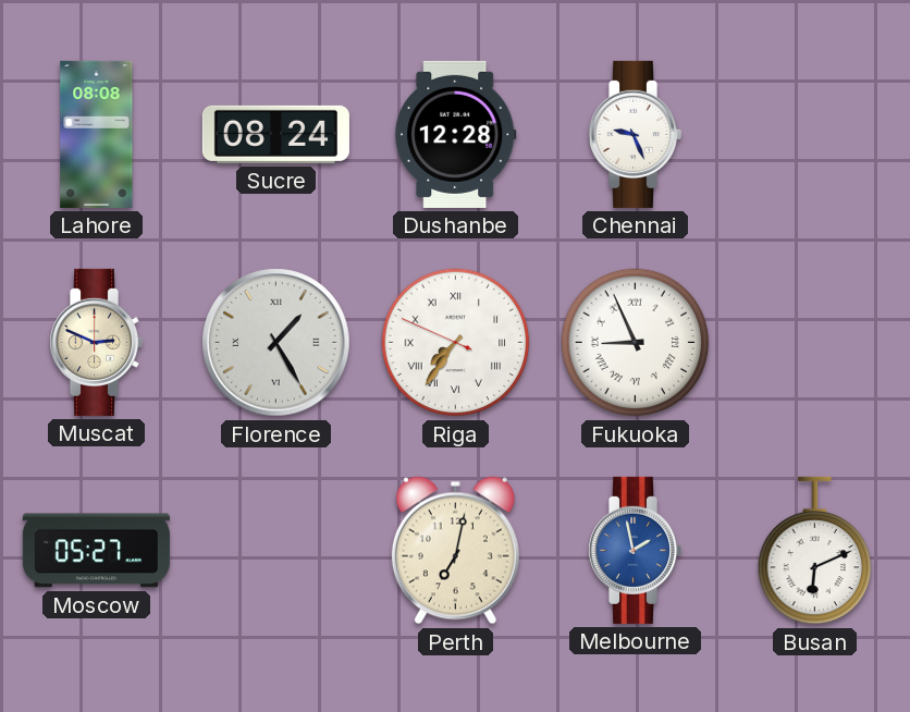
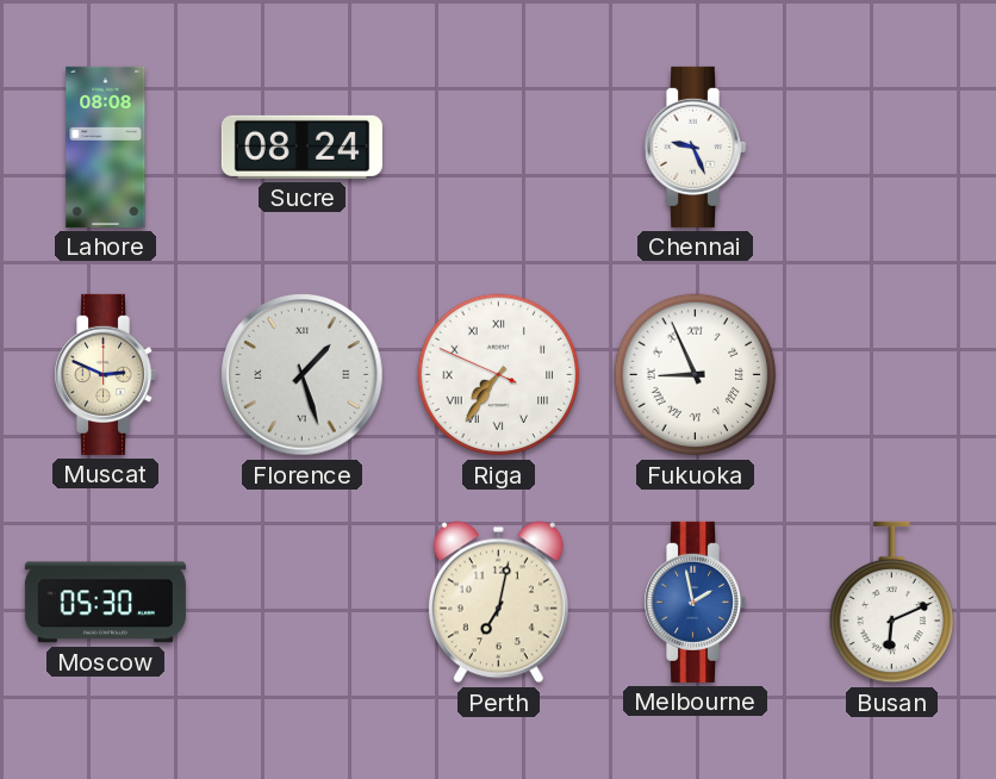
Dushanbe: 12:28 -> none
Florence: 1:25 -> 1:27
Moscow: 05:27 -> 05:30
